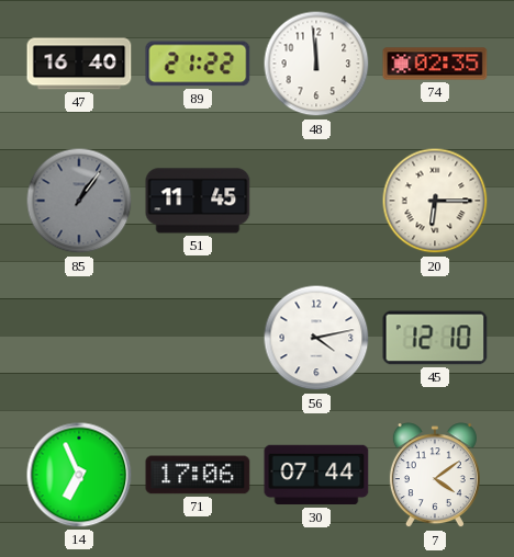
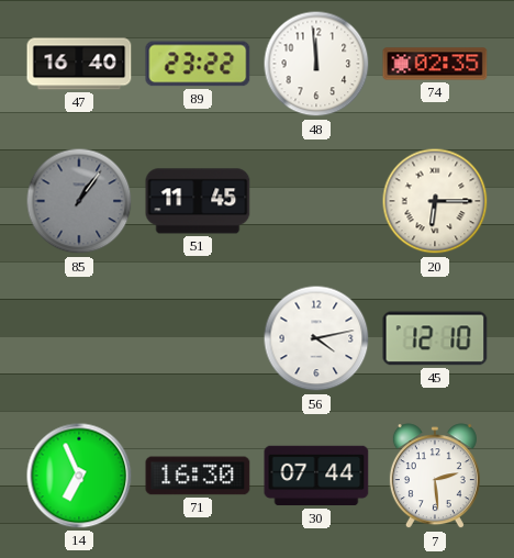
89: 21:22 -> 23:22
71: 17:06 -> 16:30
7: 4:09 -> 2:29
